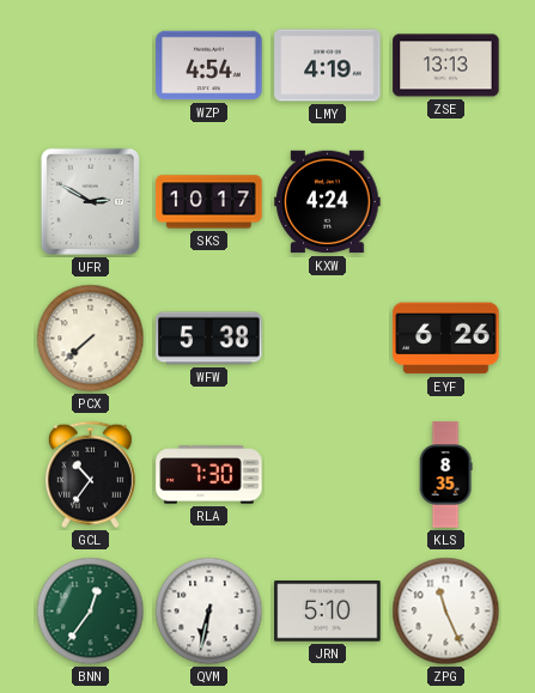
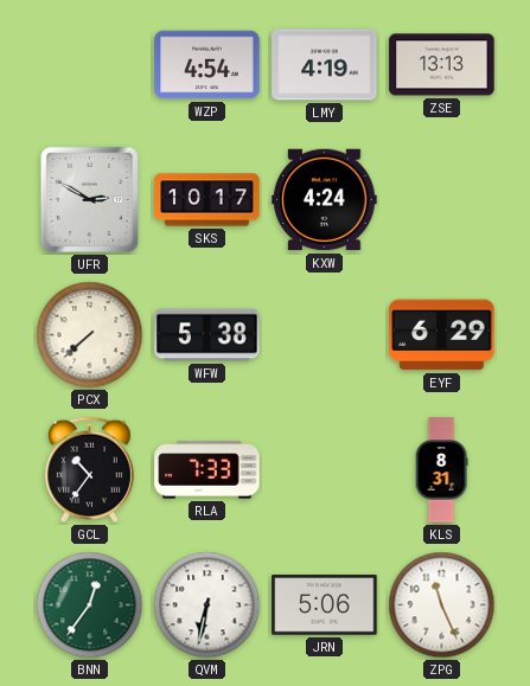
EYF: 6:26 -> 6:29
RLA: 7:30 -> 7:33
KLS: 8:35 -> 8:31
JRN: 5:10 -> 5:06
